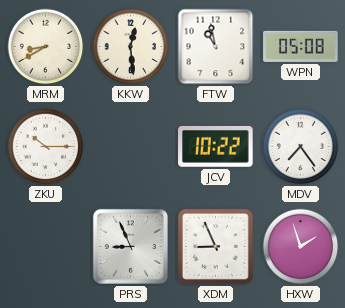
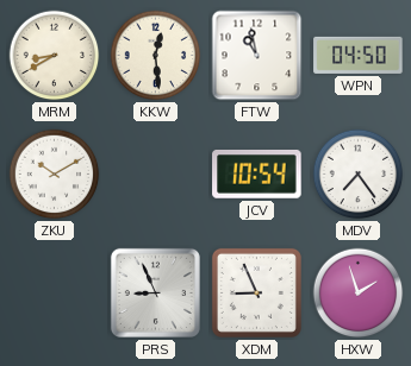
WPN: 05:08 -> 04:50
ZKU: 10:15 -> 10:10
JCV: 10:22 -> 10:54
